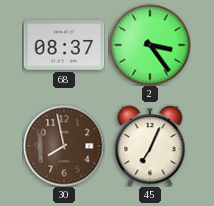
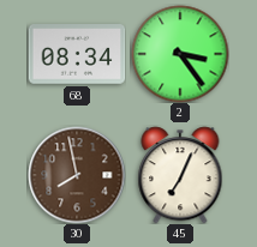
68: 08:37 -> 08:34
